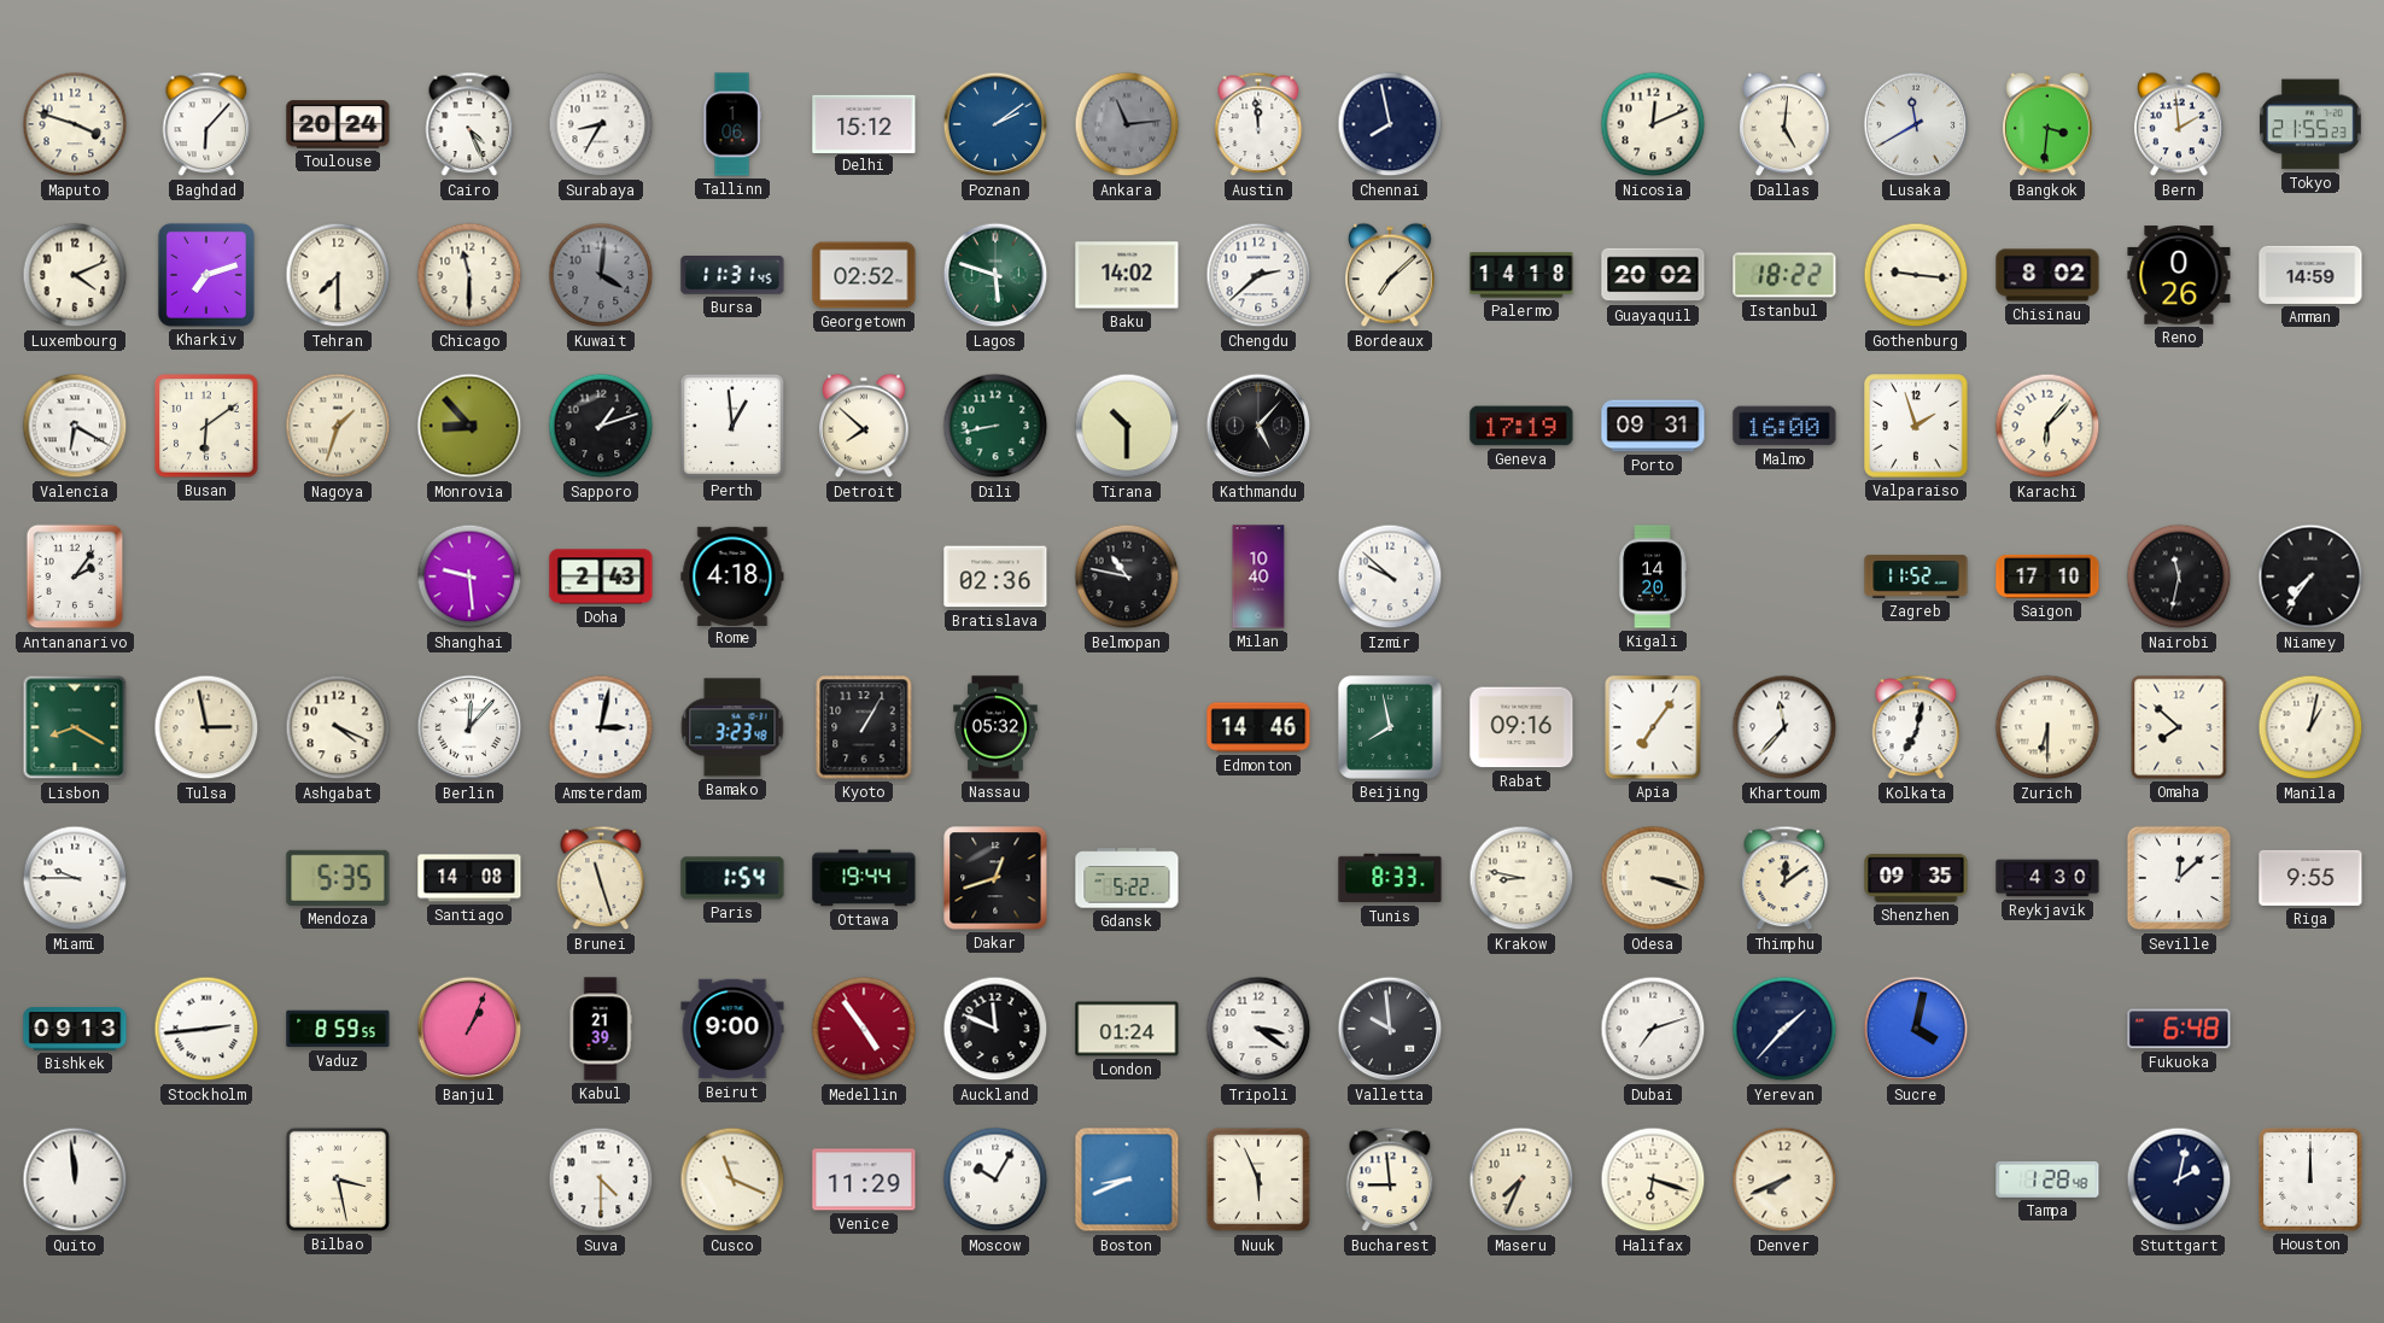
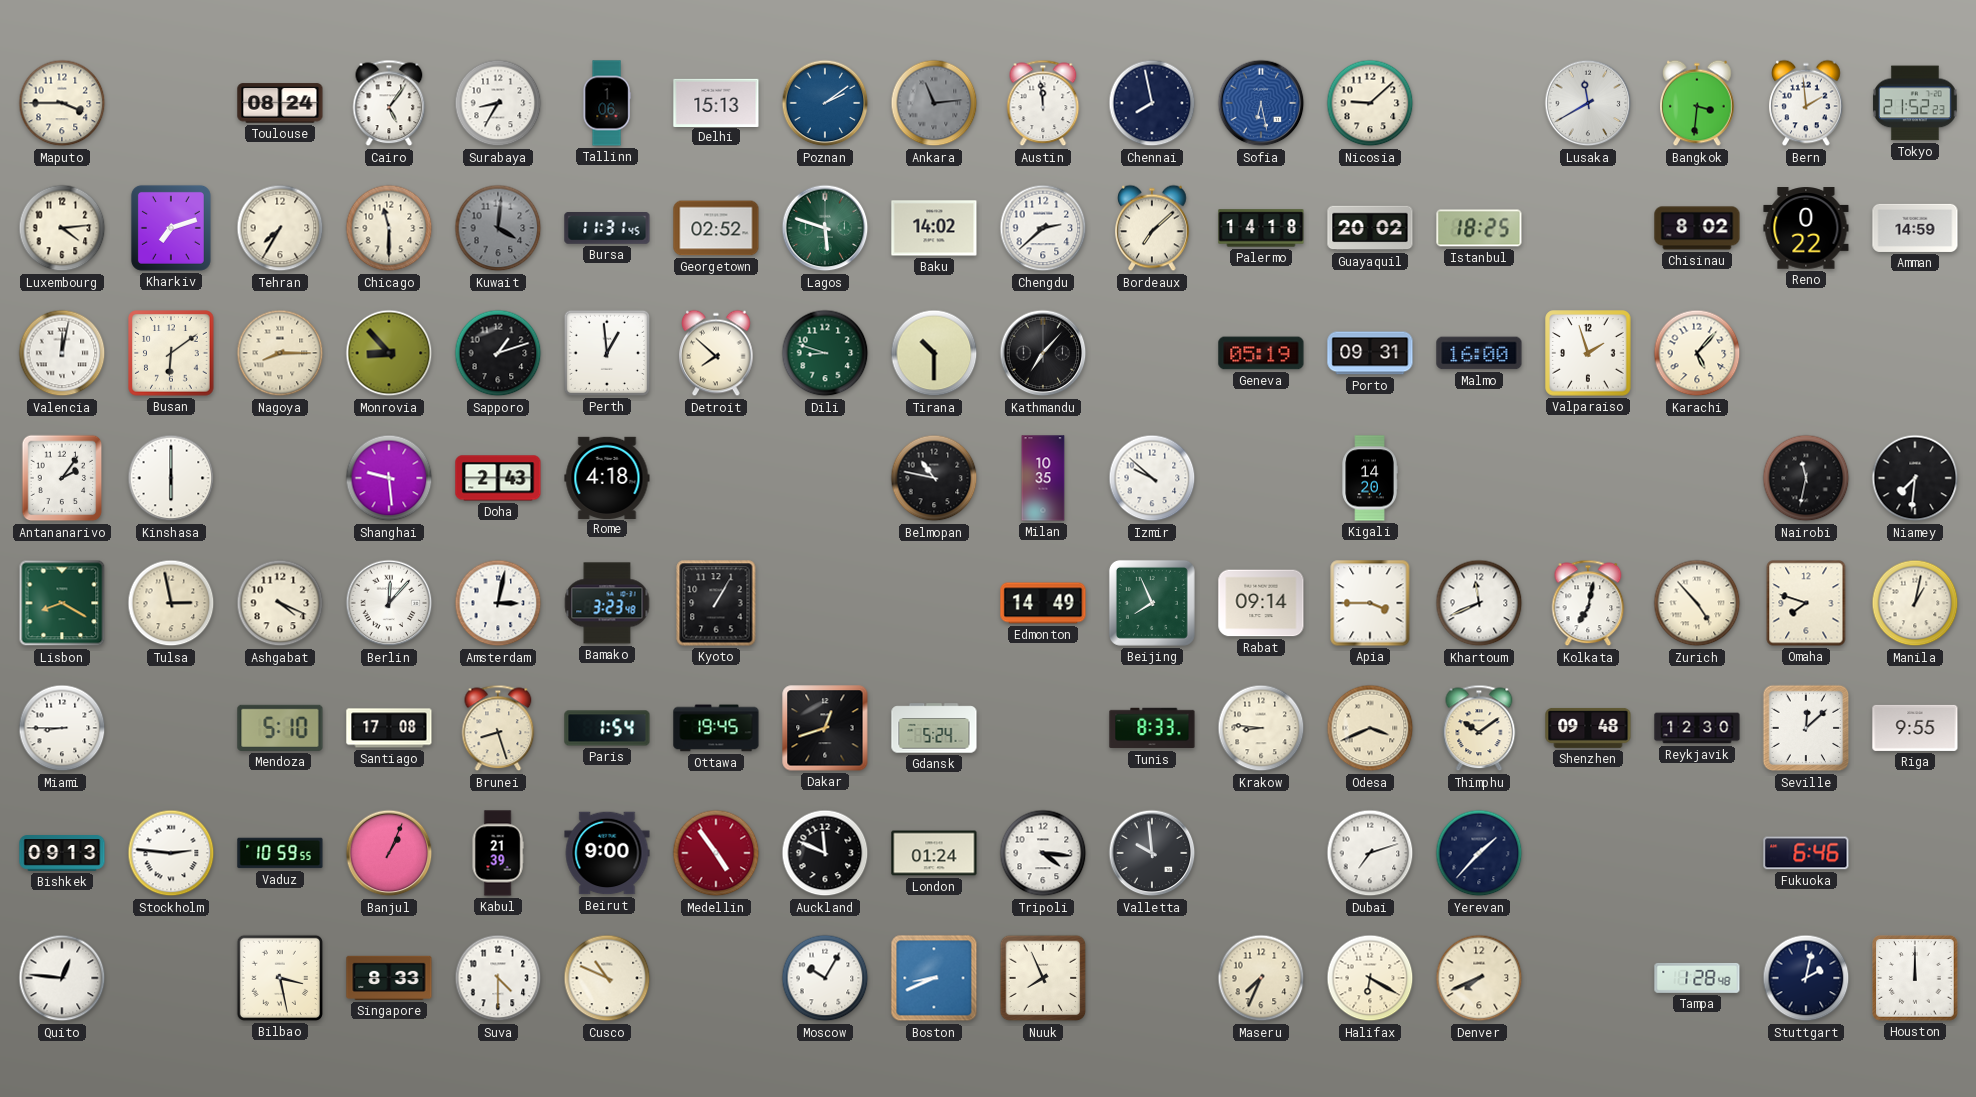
Maputo: 3:48 -> 3:45
Baghdad: 6:07 -> none
Toulouse: 20:24 -> 08:24
Cairo: 4:26 -> 5:06
Delhi: 15:12 -> 15:13
Sofia: none -> 6:28
Nicosia: 12:11 -> 9:08
Dallas: 5:01 -> none
Tokyo: 21:55 -> 21:52
Luxembourg: 4:11 -> 4:14
Tehran: 7:30 -> 7:35
Istanbul: 18:22 -> 18:25
Gothenburg: 9:16 -> none
Reno: 0:26 -> 0:22
Valencia: 6:20 -> 12:02
Nagoya: 1:33 -> 8:15
Dili: 8:43 -> 8:48
Kathmandu: 5:07 -> 7:07
Geneva: 17:19 -> 05:19
Karachi: 6:07 -> 5:07
Kinshasa: none -> 6:00
Bratislava: 02:36 -> none
Milan: 10:40 -> 10:35
Zagreb: 11:52 -> none
Saigon: 17:10 -> none
Niamey: 7:36 -> 7:31
Nassau: 05:32 -> none
Edmonton: 14:46 -> 14:49
Beijing: 7:58 -> 7:56
Rabat: 09:16 -> 09:14
Apia: 7:06 -> 3:45
Khartoum: 11:37 -> 11:41
Zurich: 6:30 -> 4:53
Omaha: 7:52 -> 7:48
Miami: 9:45 -> 8:45
Mendoza: 5:35 -> 5:10
Santiago: 14:08 -> 17:08
Brunei: 11:27 -> 8:27
Ottawa: 19:44 -> 19:45
Gdansk: 5:22 -> 5:24
Krakow: 8:47 -> 8:46
Odesa: 3:18 -> 3:41
Thimphu: 12:09 -> 10:09
Shenzhen: 09:35 -> 09:48
Reykjavik: 4:30 -> 12:30
Stockholm: 2:44 -> 2:46
Vaduz: 8:59 -> 10:59
Tripoli: 3:21 -> 4:16
Sucre: 4:02 -> none
Fukuoka: 6:48 -> 6:46
Quito: 11:59 -> 12:46
Singapore: none -> 8:33
Cusco: 11:19 -> 10:49
Venice: 11:29 -> none
Nuuk: 5:56 -> 7:56
Bucharest: 8:59 -> none
Halifax: 6:18 -> 6:20
